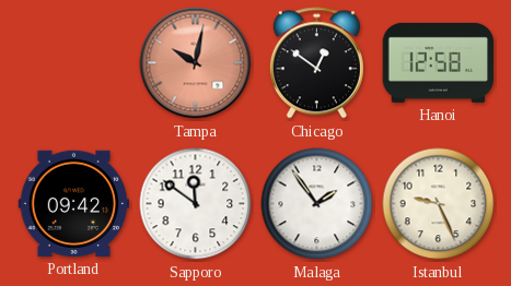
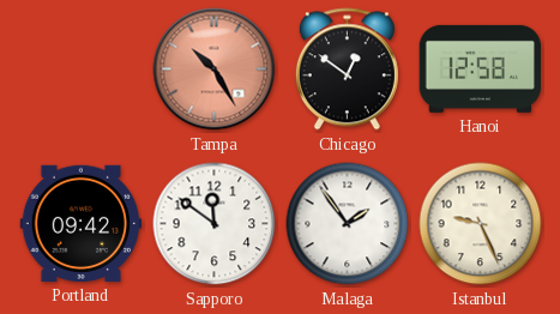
Tampa: 10:02 -> 10:25
